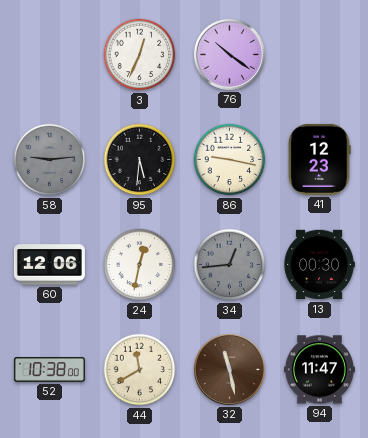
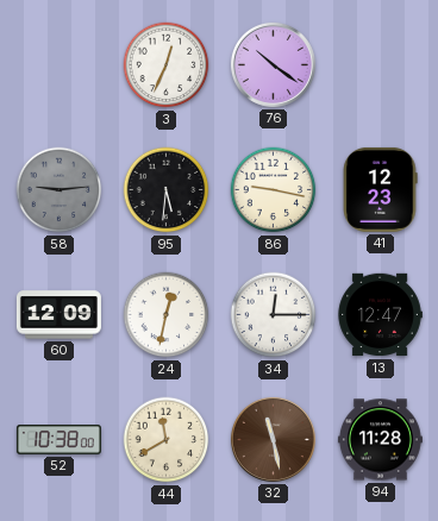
60: 12:06 -> 12:09
34: 12:44 -> 12:15
34 dial: grey -> white
13: 00:30 -> 12:47
94: 11:47 -> 11:28
